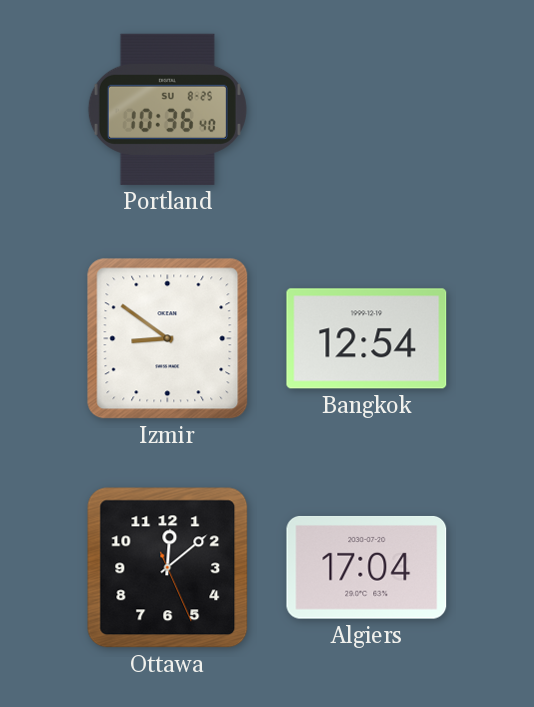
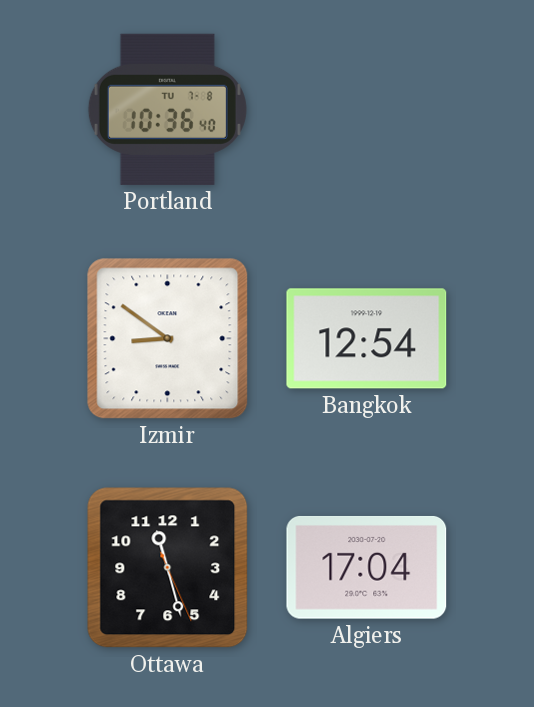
Portland date: SU 8-25 -> TU 7-8
Ottawa: 12:08 -> 11:27
